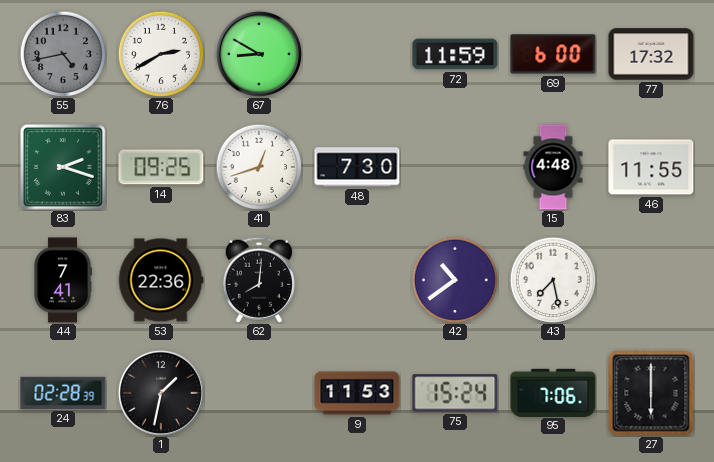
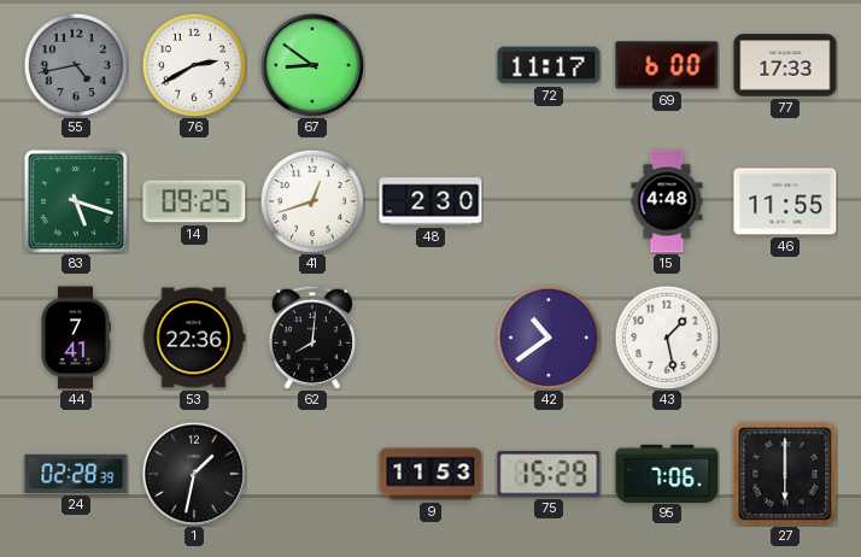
67: 8:50 -> 8:51
72: 11:59 -> 11:17
77: 17:32 -> 17:33
83: 2:18 -> 5:18
48: 7:30 -> 2:30
43: 7:28 -> 1:28
75: 15:24 -> 15:29
